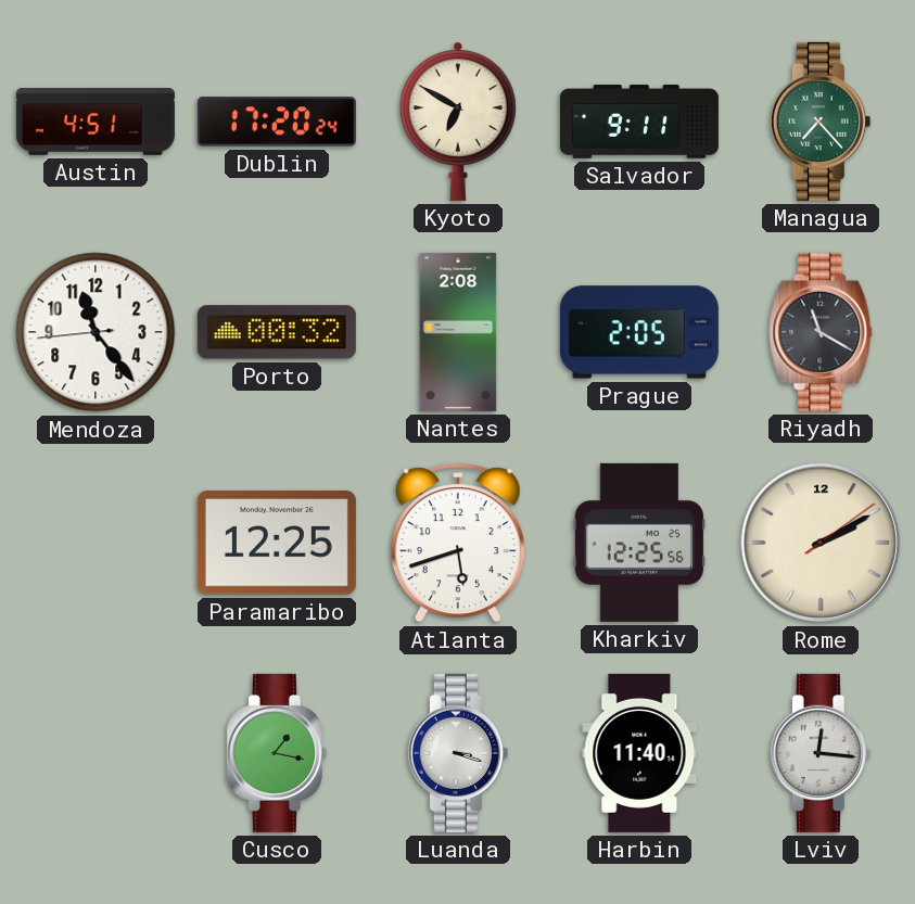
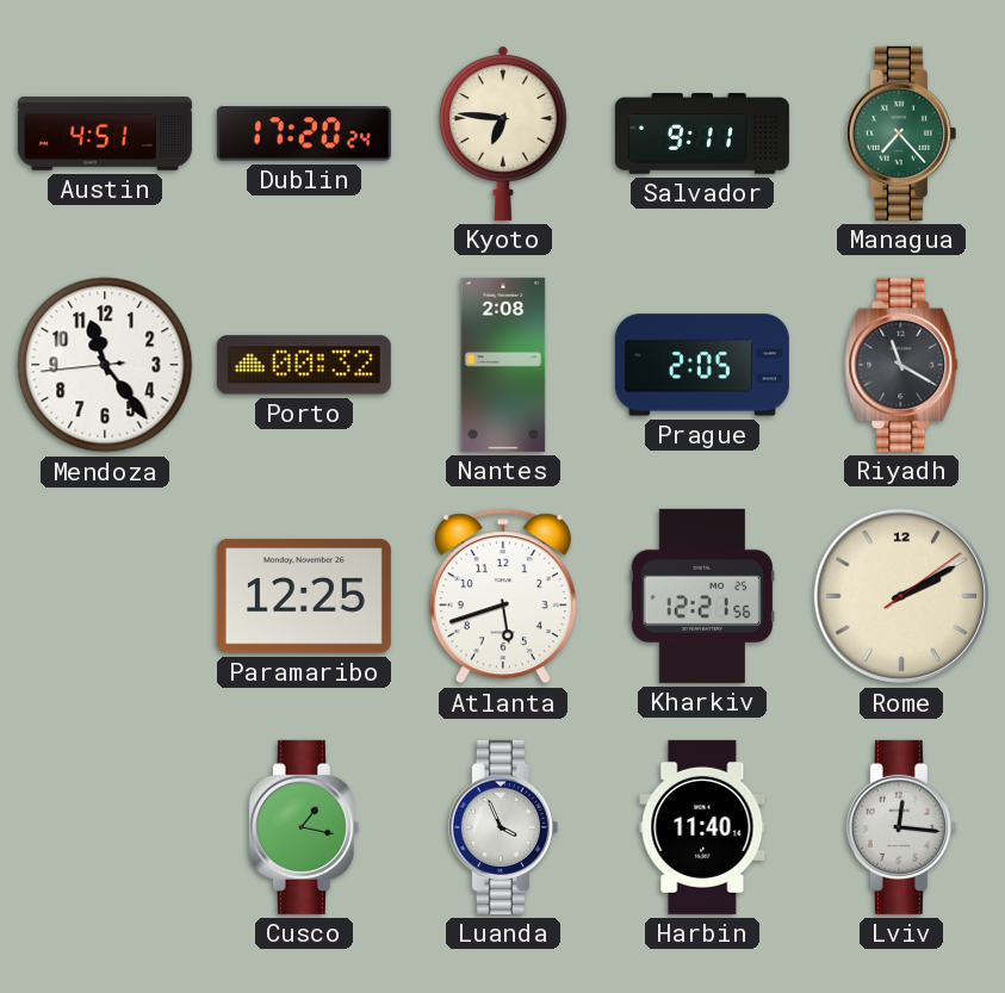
Kyoto: 6:50 -> 6:46
Kharkiv: 12:25 -> 12:21
Luanda: 3:18 -> 3:56
